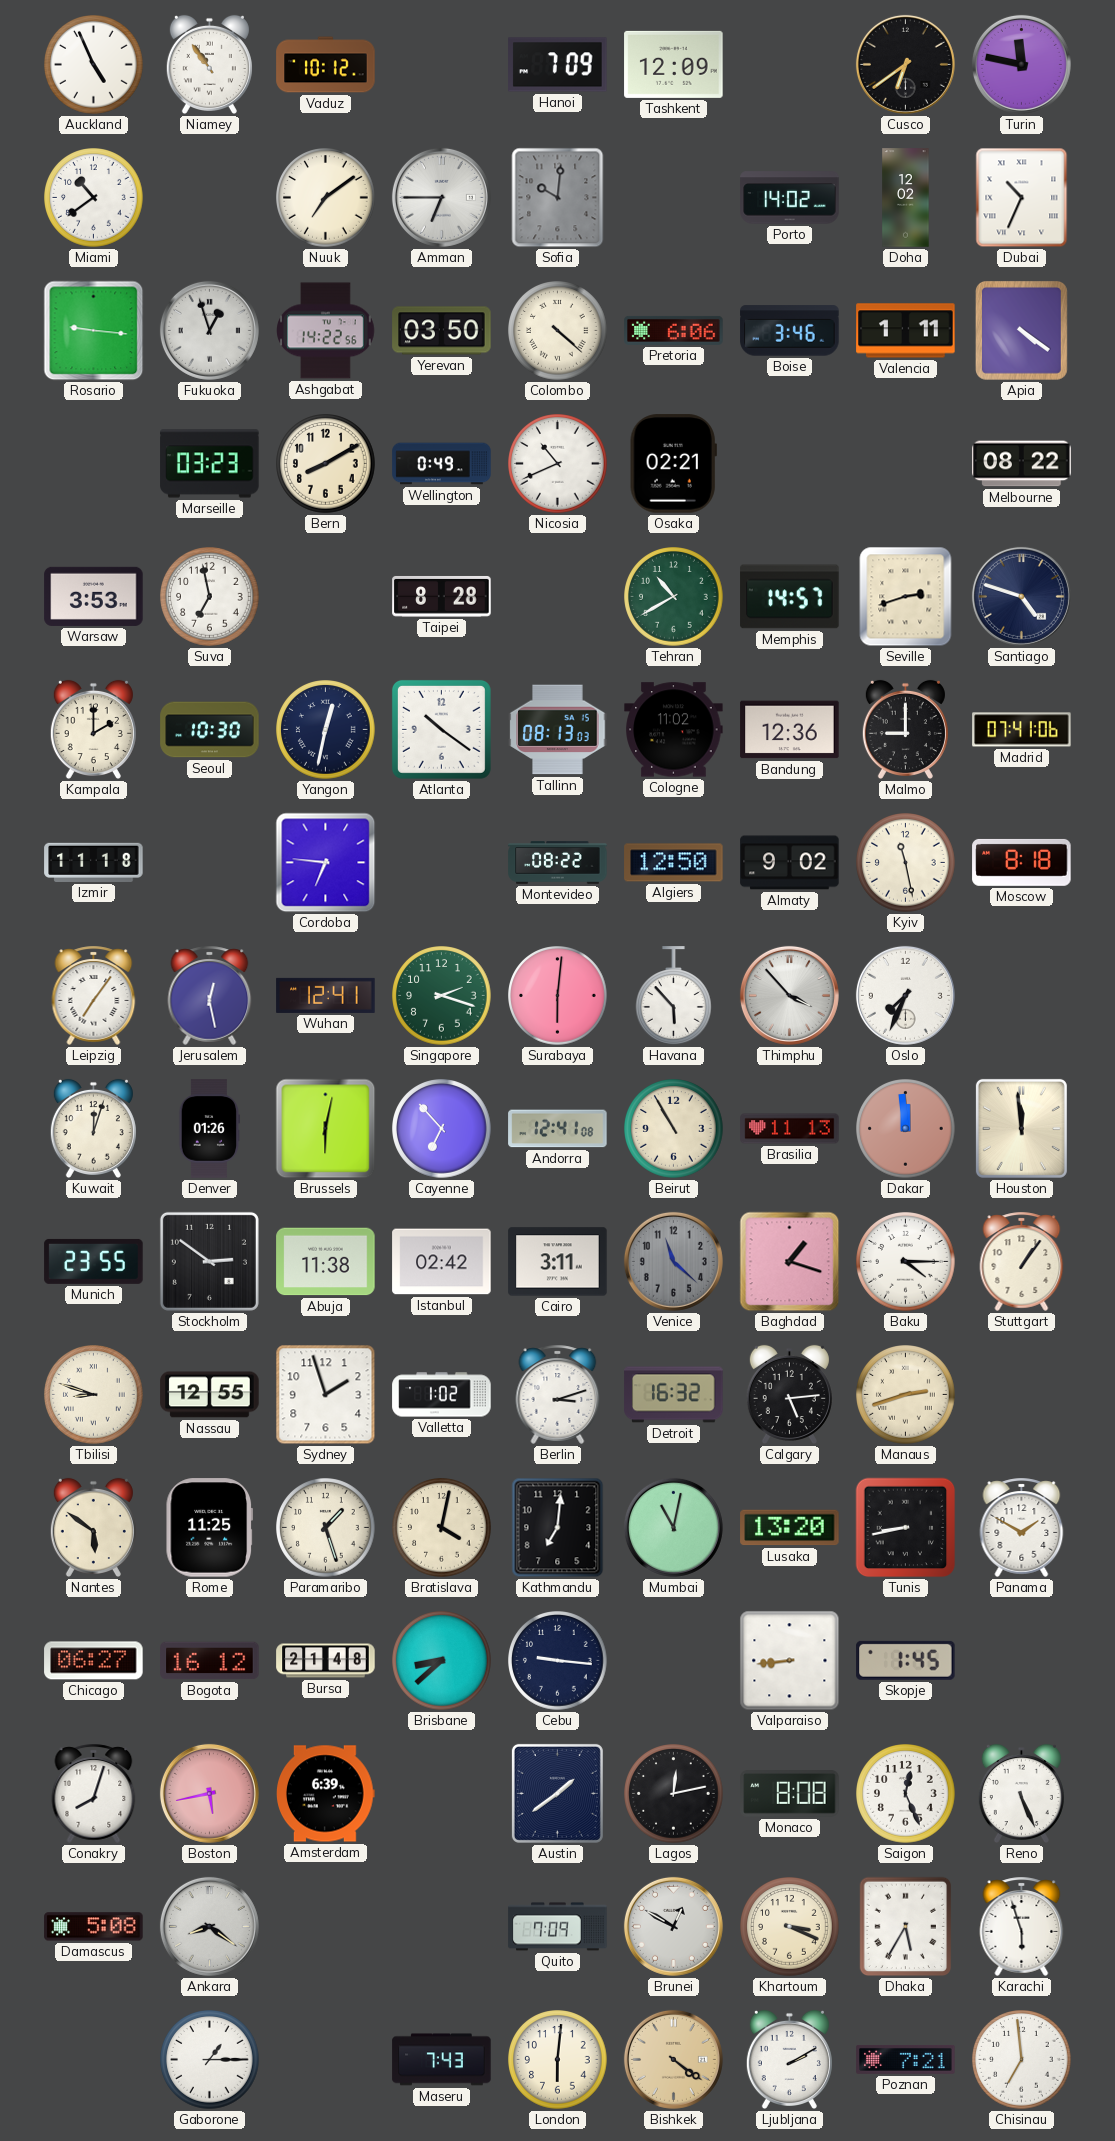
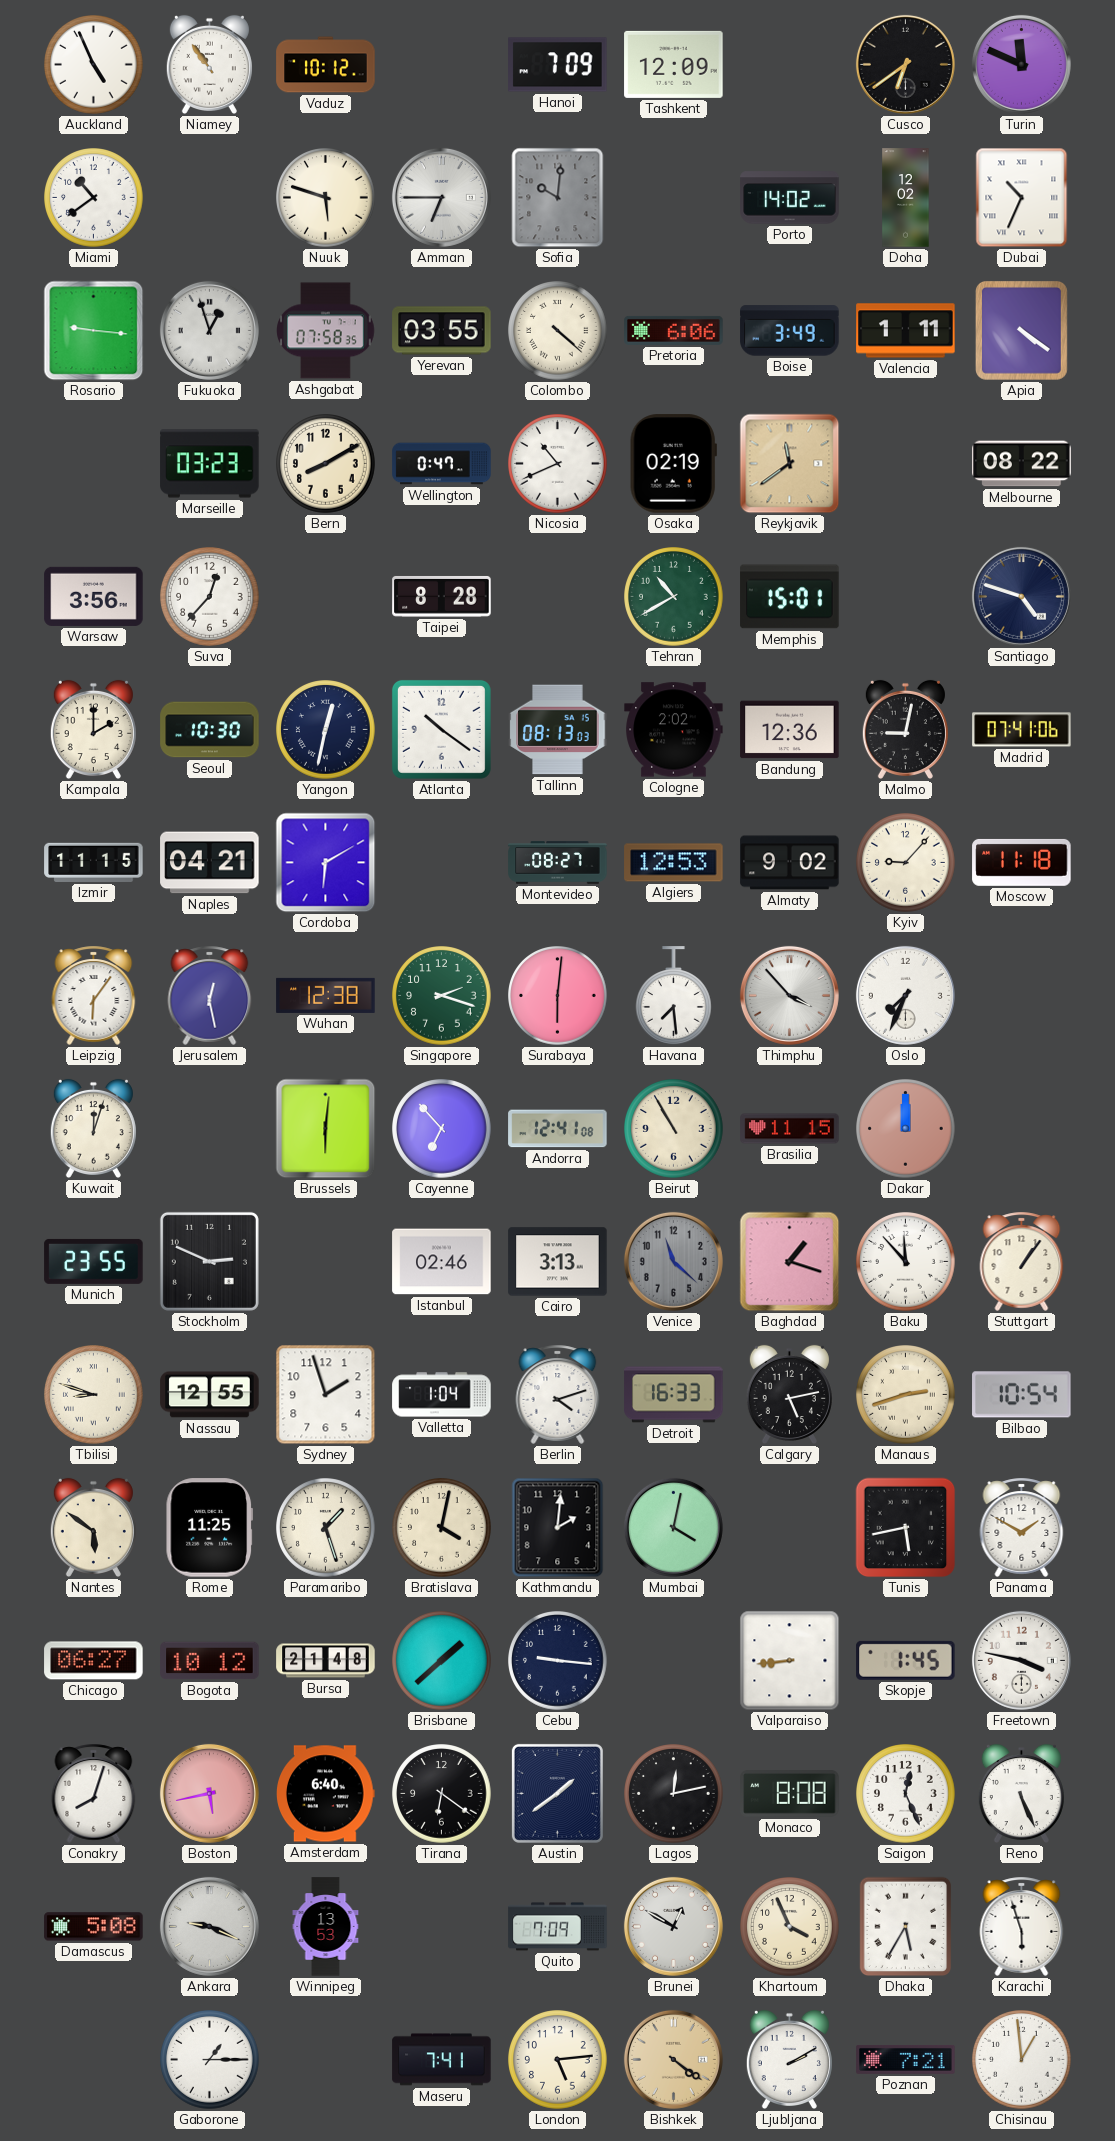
Turin: 11:47 -> 11:49
Nuuk: 7:09 -> 5:48
Ashgabat: 14:22 -> 07:58
Yerevan: 03:50 -> 03:55
Boise: 3:46 -> 3:49
Wellington: 0:49 -> 0:47
Osaka: 02:21 -> 02:19
Reykjavik: none -> 11:39
Warsaw: 3:53 -> 3:56
Suva: 6:58 -> 12:37
Memphis: 14:57 -> 15:01
Seville: 2:42 -> none
Cologne: 11:02 -> 2:02
Malmo: 9:00 -> 9:02
Izmir: 11:18 -> 11:15
Naples: none -> 04:21
Cordoba: 6:46 -> 6:10
Montevideo: 08:22 -> 08:27
Algiers: 12:50 -> 12:53
Kyiv: 11:28 -> 9:07
Moscow: 8:18 -> 11:18
Leipzig: 7:06 -> 6:06
Wuhan: 12:41 -> 12:38
Havana: 5:53 -> 7:29
Denver: 01:26 -> none
Brussels: 6:02 -> 6:01
Brasilia: 11:13 -> 11:15
Dakar: 11:59 -> 12:00
Houston: 11:59 -> none
Stockholm: 2:51 -> 2:49
Abuja: 11:38 -> none
Istanbul: 02:42 -> 02:46
Cairo: 3:11 -> 3:13
Baku: 4:15 -> 11:53
Valletta: 1:02 -> 1:04
Berlin: 3:12 -> 4:12
Detroit: 16:32 -> 16:33
Calgary: 5:14 -> 5:13
Bilbao: none -> 10:54
Kathmandu: 7:01 -> 2:01
Mumbai: 11:02 -> 4:02
Lusaka: 13:20 -> none
Tunis: 8:43 -> 5:43
Bogota: 16:12 -> 10:12
Brisbane: 8:38 -> 1:38
Freetown: none -> 3:47
Amsterdam: 6:39 -> 6:40
Tirana: none -> 6:21
Ankara: 8:21 -> 9:19
Winnipeg: none -> 13:53
Khartoum: 3:19 -> 3:56
Maseru: 7:43 -> 7:41
London: 6:01 -> 5:14
Chisinau: 6:59 -> 12:59
